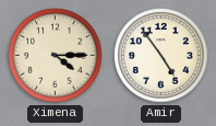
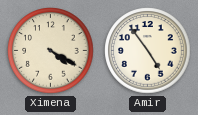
Ximena: 4:15 -> 4:20
